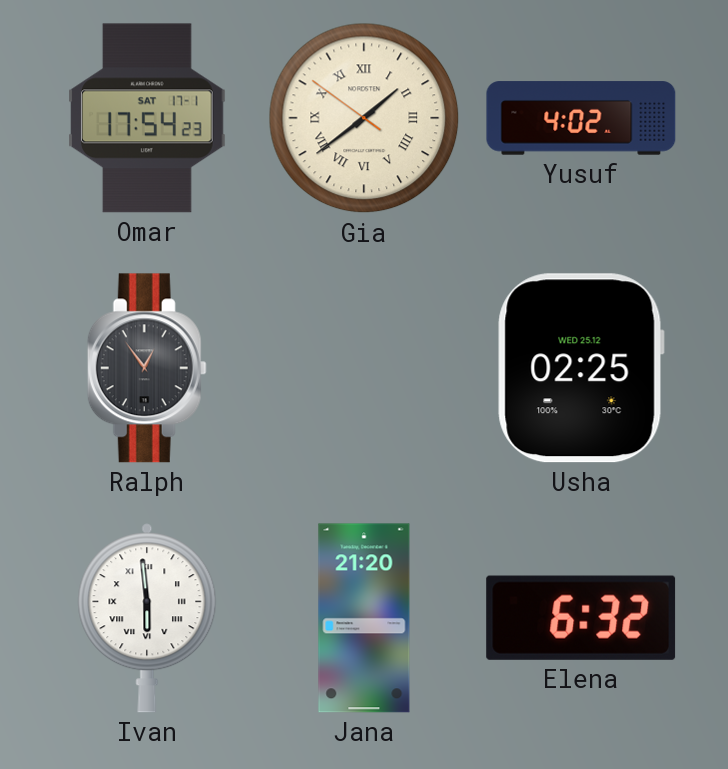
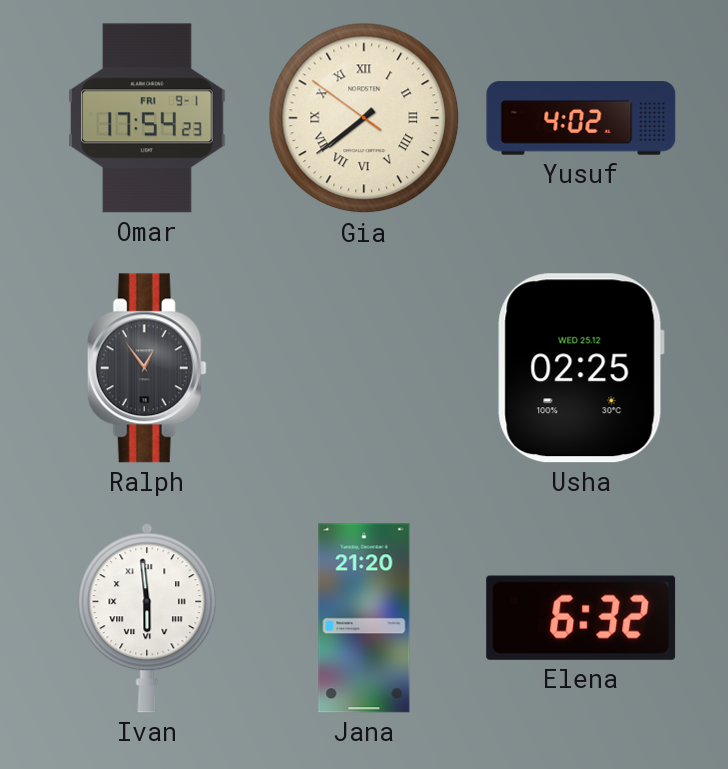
Omar date: SAT 17-1 -> FRI 9-1
Gia: 1:38 -> 7:38
